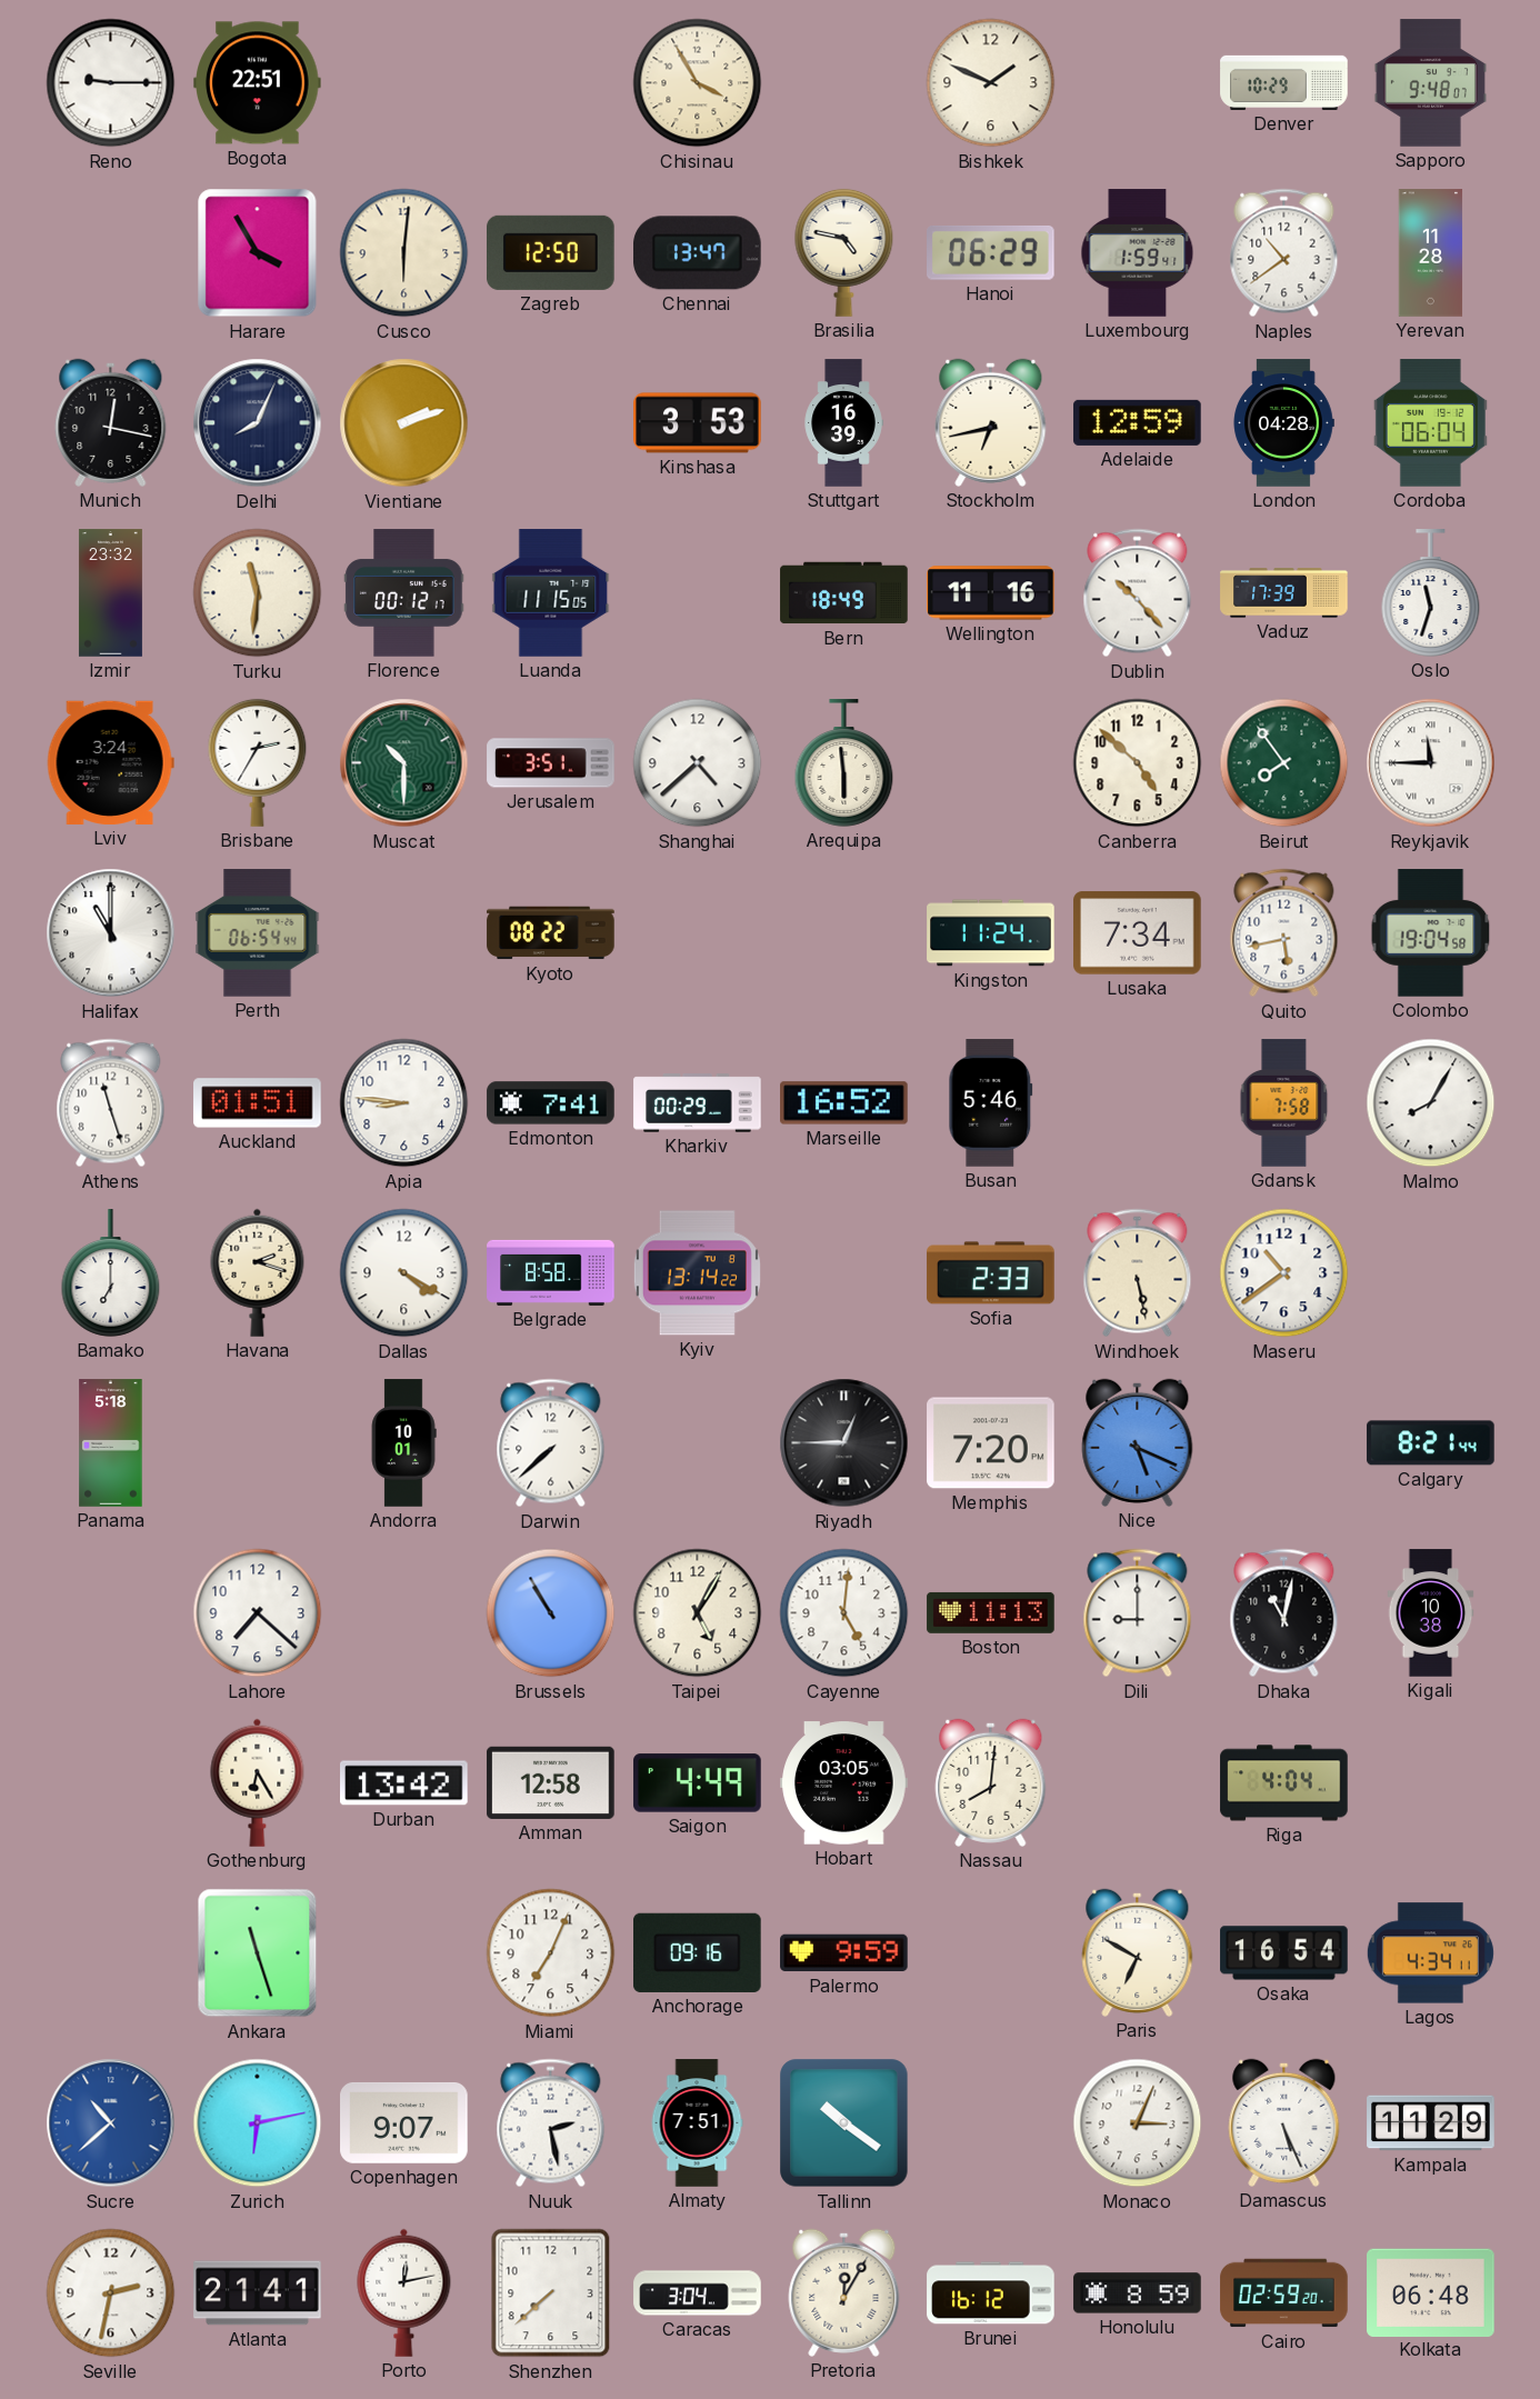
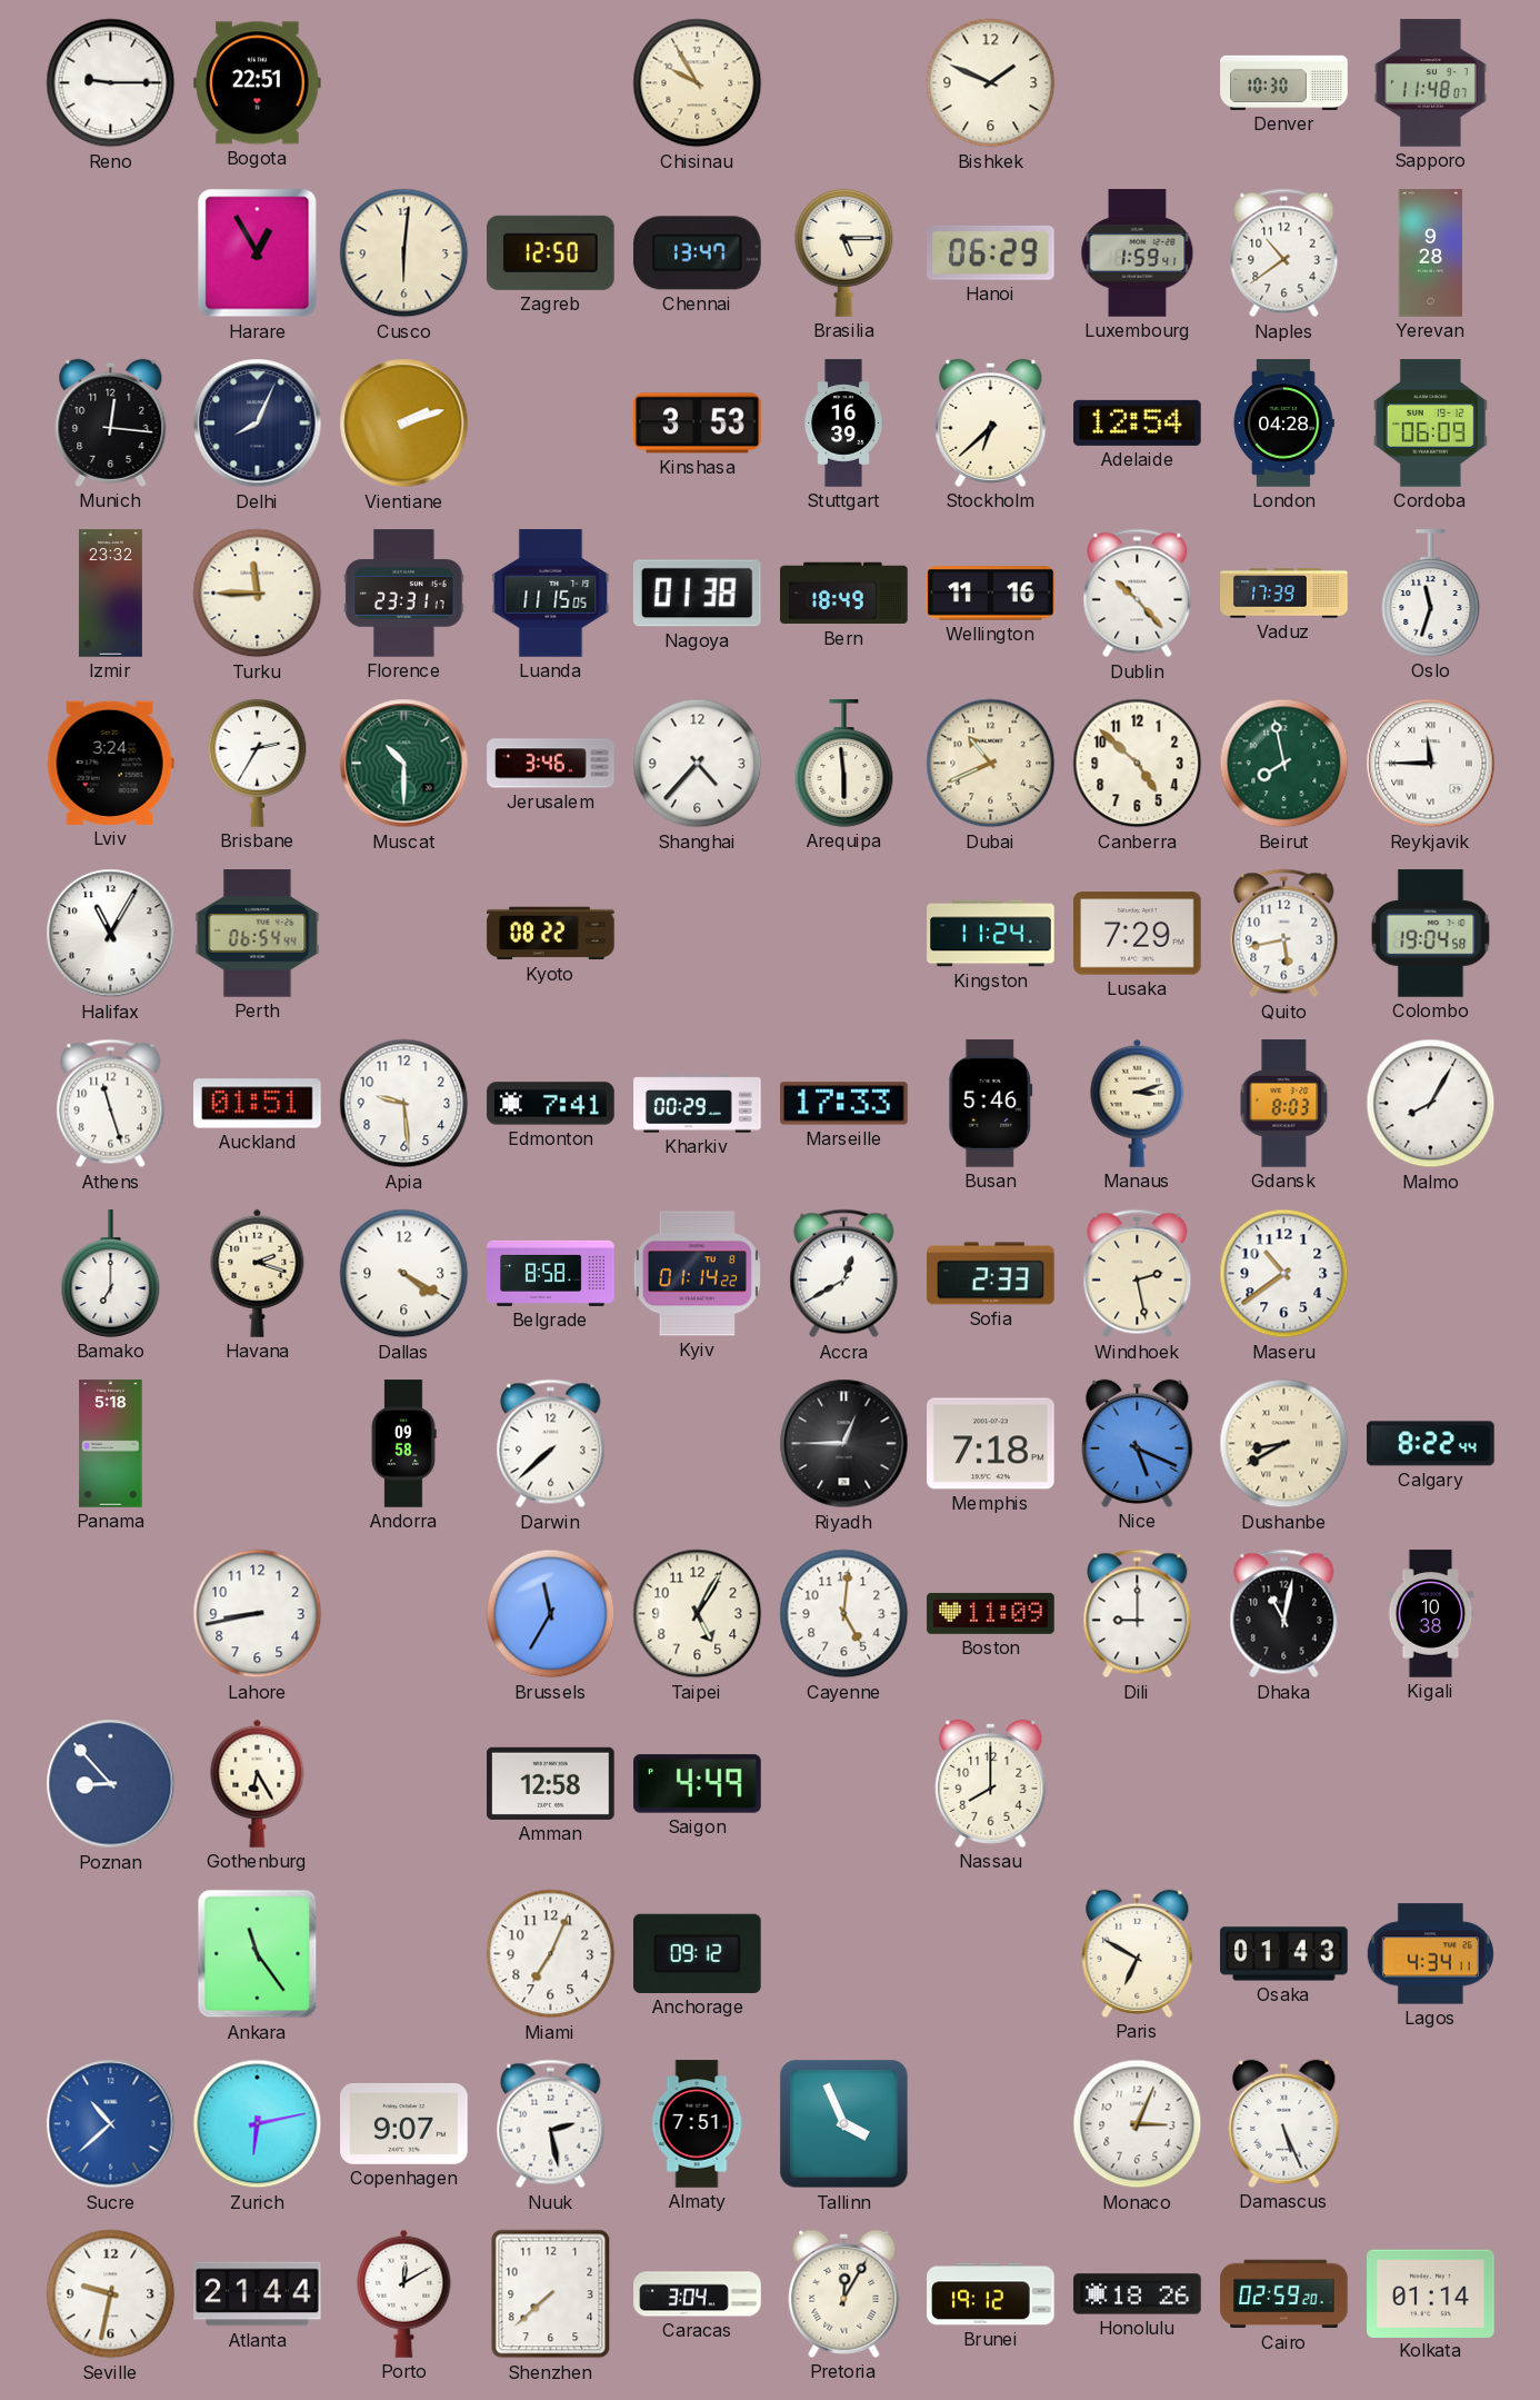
Chisinau: 3:55 -> 9:55
Denver: 10:29 -> 10:30
Sapporo: 9:48 -> 11:48
Harare: 3:55 -> 12:55
Brasilia: 4:47 -> 5:15
Yerevan: 11:28 -> 9:28
Munich: 12:17 -> 12:16
Stockholm: 6:43 -> 6:38
Adelaide: 12:59 -> 12:54
Cordoba: 06:04 -> 06:09
Turku: 11:31 -> 11:45
Florence: 00:12 -> 23:31
Nagoya: none -> 01:38
Jerusalem: 3:51 -> 3:46
Shanghai: 4:38 -> 4:37
Dubai: none -> 10:41
Beirut: 7:54 -> 7:58
Halifax: 11:00 -> 11:05
Lusaka: 7:34 -> 7:29
Apia: 8:46 -> 9:29
Marseille: 16:52 -> 17:33
Manaus: none -> 3:12
Gdansk: 7:58 -> 8:03
Kyiv: 13:14 -> 01:14
Accra: none -> 12:40
Windhoek: 5:28 -> 2:28
Andorra: 10:01 -> 09:58
Memphis: 7:20 -> 7:18
Dushanbe: none -> 8:40
Calgary: 8:21 -> 8:22
Lahore: 7:22 -> 8:43
Brussels: 10:55 -> 11:35
Boston: 11:13 -> 11:09
Poznan: none -> 8:53
Durban: 13:42 -> none
Hobart: 03:05 -> none
Nassau: 8:01 -> 8:00
Riga: 4:04 -> none
Ankara: 11:27 -> 11:24
Anchorage: 09:16 -> 09:12
Palermo: 9:59 -> none
Osaka: 16:54 -> 01:43
Tallinn: 10:21 -> 3:56
Kampala: 11:29 -> none
Seville: 2:32 -> 9:32
Atlanta: 21:41 -> 21:44
Porto: 12:13 -> 12:10
Brunei: 16:12 -> 19:12
Honolulu: 8:59 -> 18:26
Kolkata: 06:48 -> 01:14
